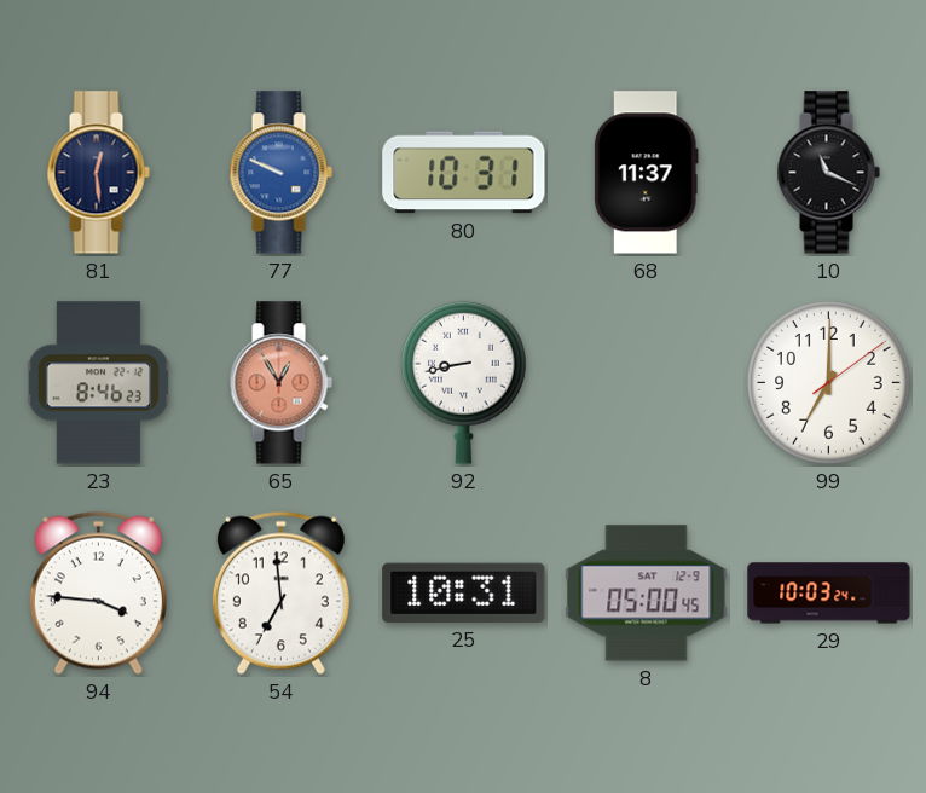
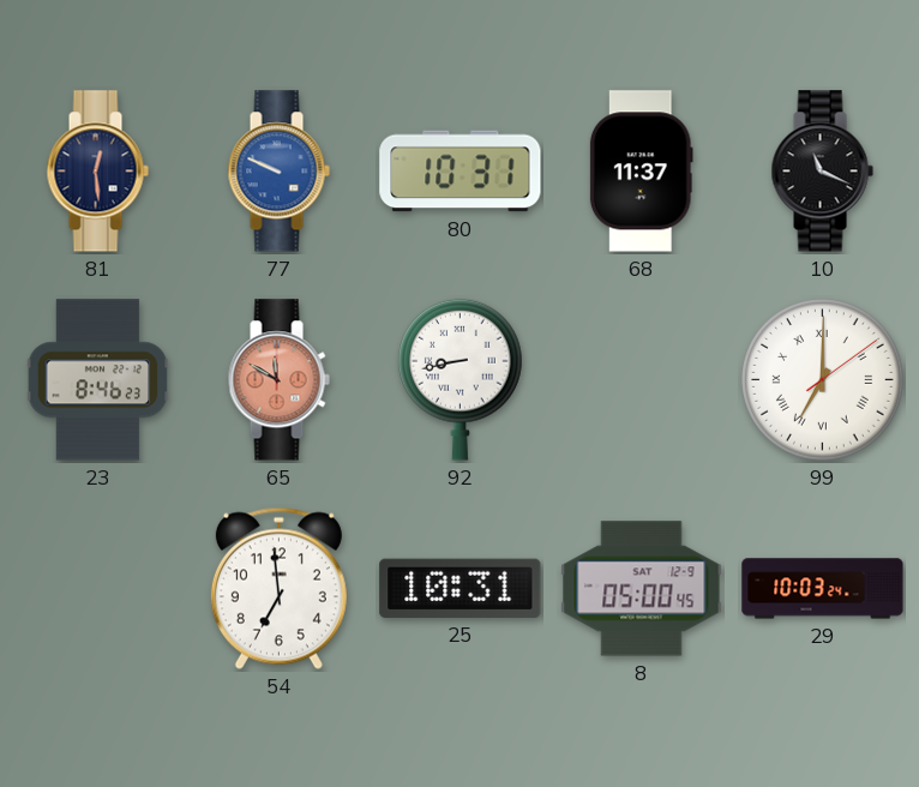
65: 12:55 -> 11:50
99 numerals: Arabic -> Roman
94: 3:46 -> none
